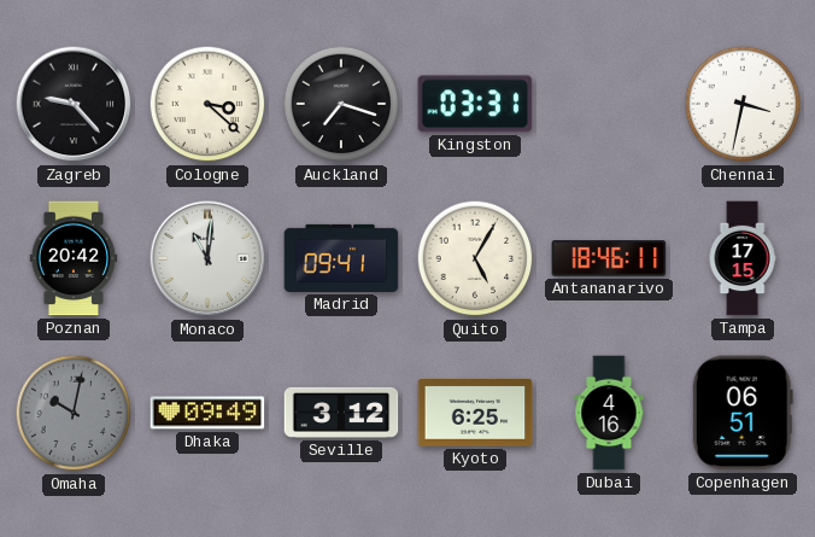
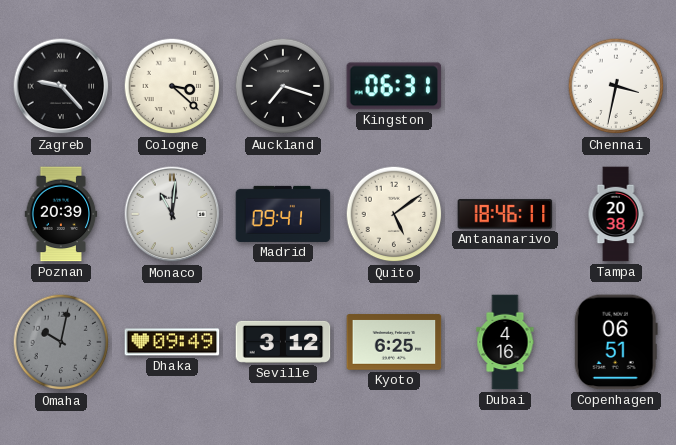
Kingston: 03:31 -> 06:31
Poznan: 20:42 -> 20:39
Quito: 5:05 -> 5:09
Tampa: 17:15 -> 20:38
